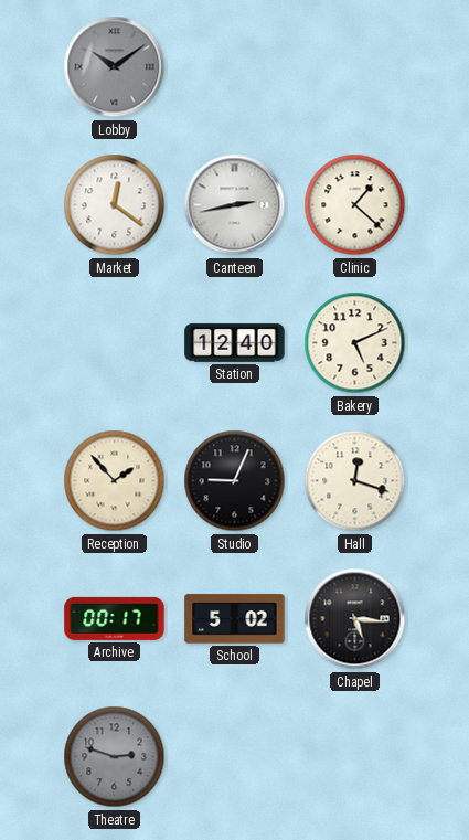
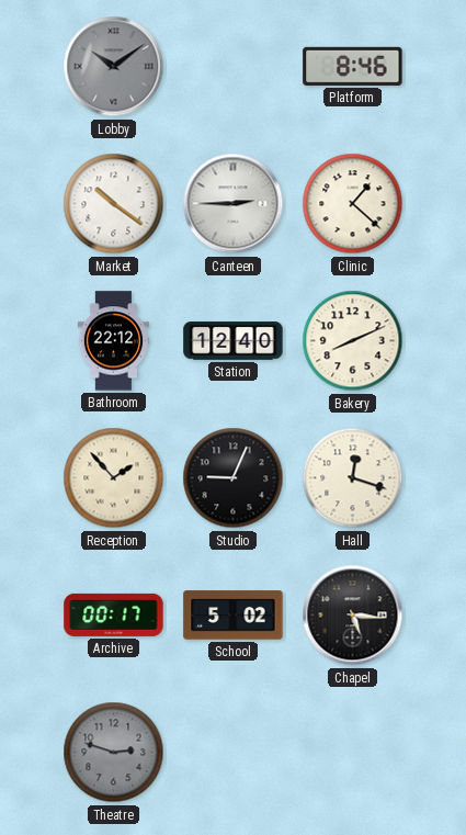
Platform: none -> 8:46
Market: 12:21 -> 10:21
Canteen: 2:43 -> 2:45
Bathroom: none -> 22:12
Bakery: 5:11 -> 8:11
